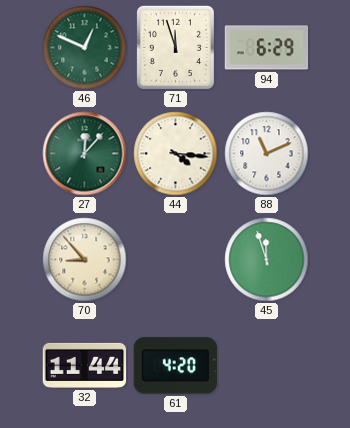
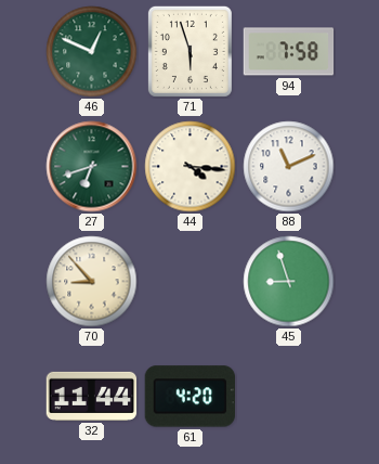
71: 11:57 -> 5:57
94: 6:29 -> 7:58
27: 12:07 -> 6:42
45: 11:57 -> 8:57
